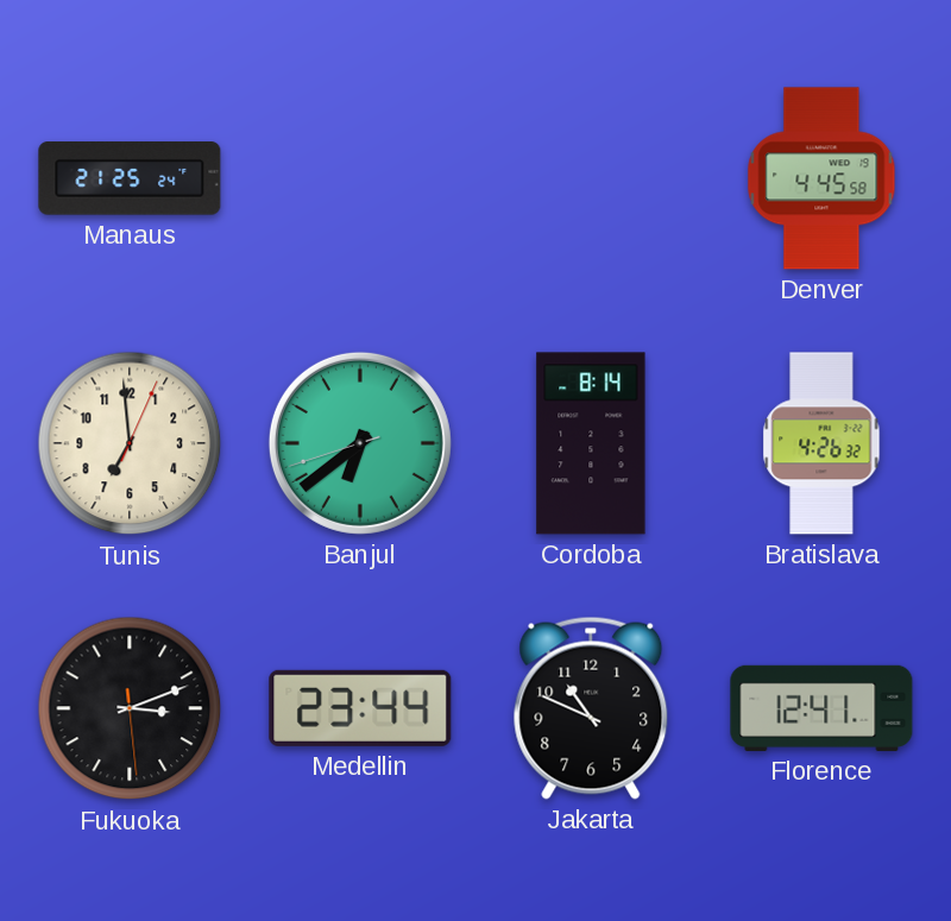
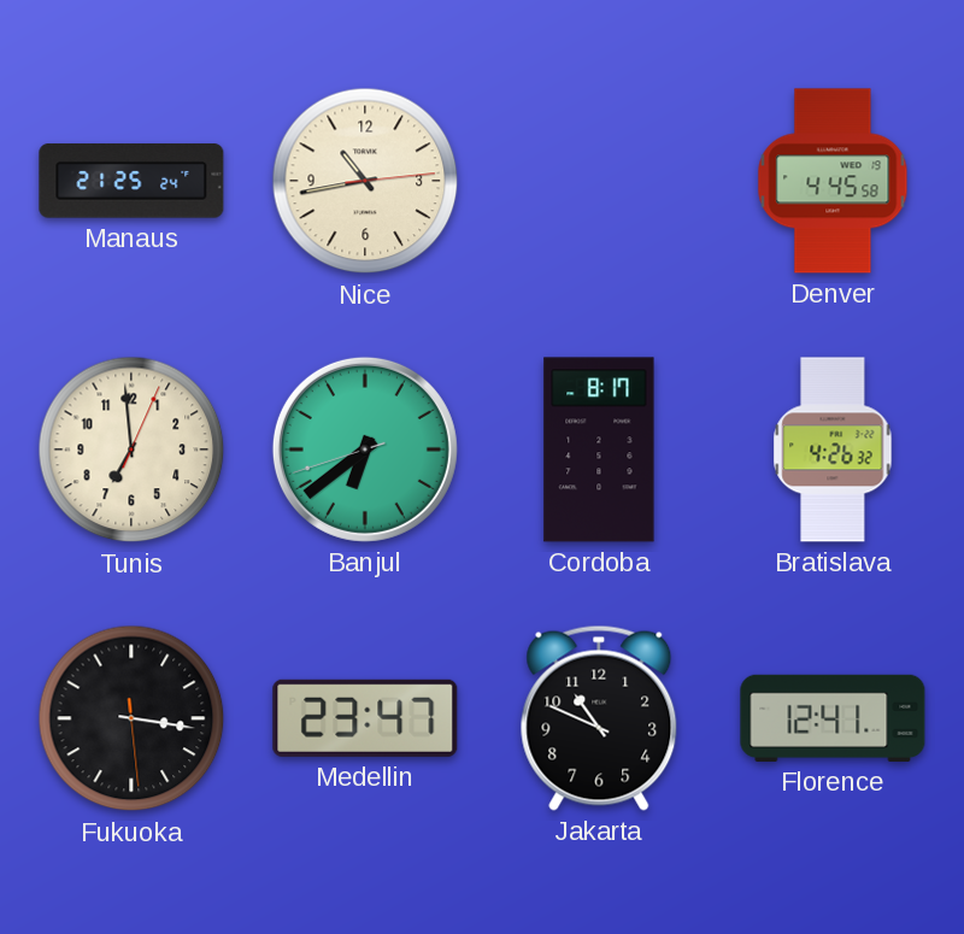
Nice: none -> 10:43
Cordoba: 8:14 -> 8:17
Fukuoka: 3:11 -> 3:16
Medellin: 23:44 -> 23:47
